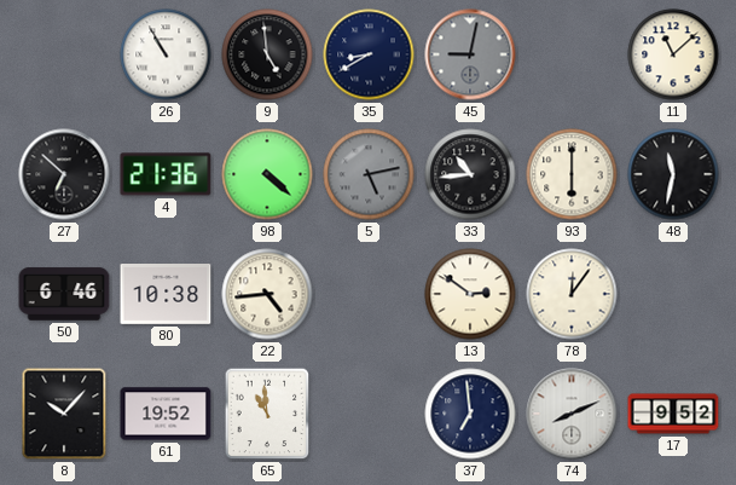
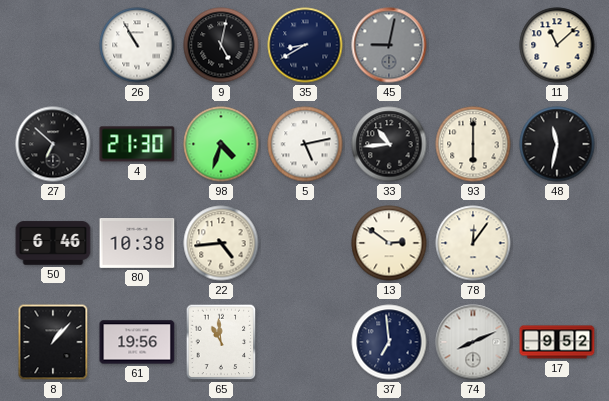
9: 4:59 -> 5:02
4: 21:36 -> 21:30
98: 4:22 -> 4:33
5 dial: grey -> white
8: 10:07 -> 1:07
61: 19:52 -> 19:56
